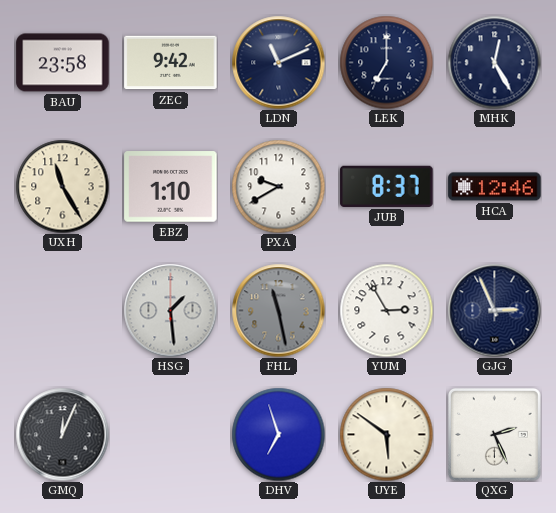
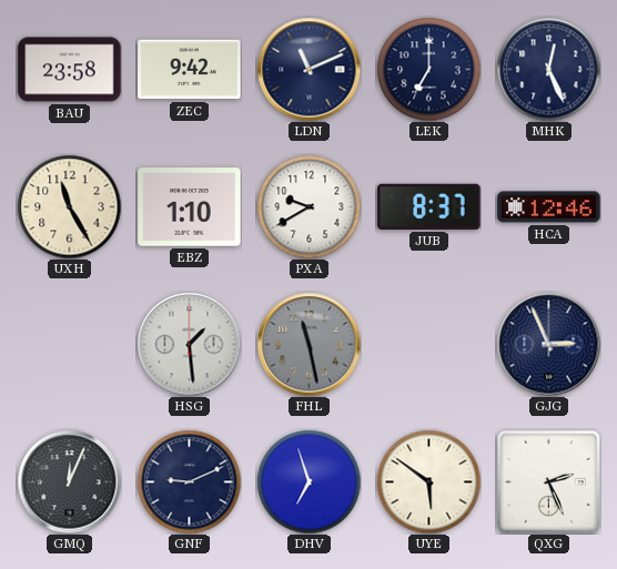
MHK: 12:25 -> 12:26
YUM: 2:55 -> none
GNF: none -> 9:11
